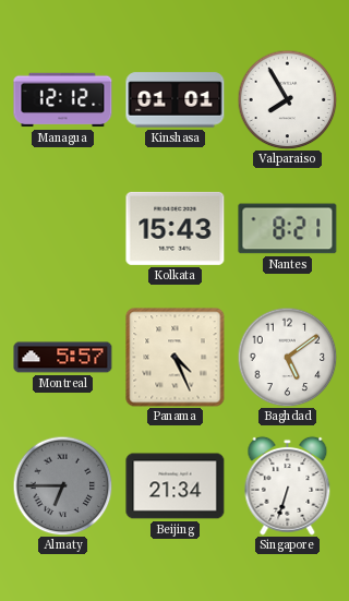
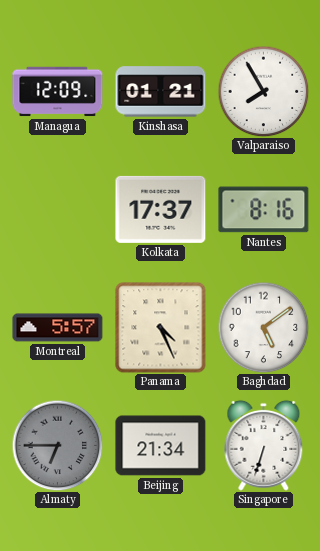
Managua: 12:12 -> 12:09
Kinshasa: 01:01 -> 01:21
Kolkata: 15:43 -> 17:37
Nantes: 8:21 -> 8:16
